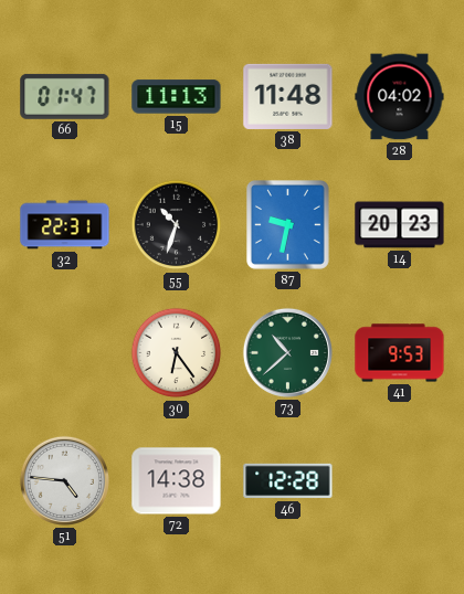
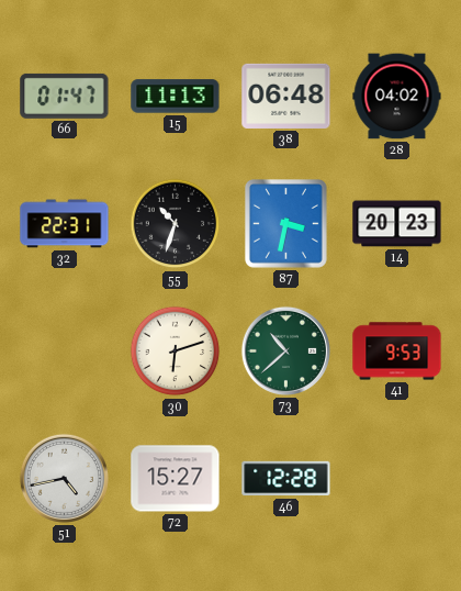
38: 11:48 -> 06:48
87: 9:32 -> 3:32
30: 6:24 -> 6:12
51: 4:46 -> 4:43
72: 14:38 -> 15:27
